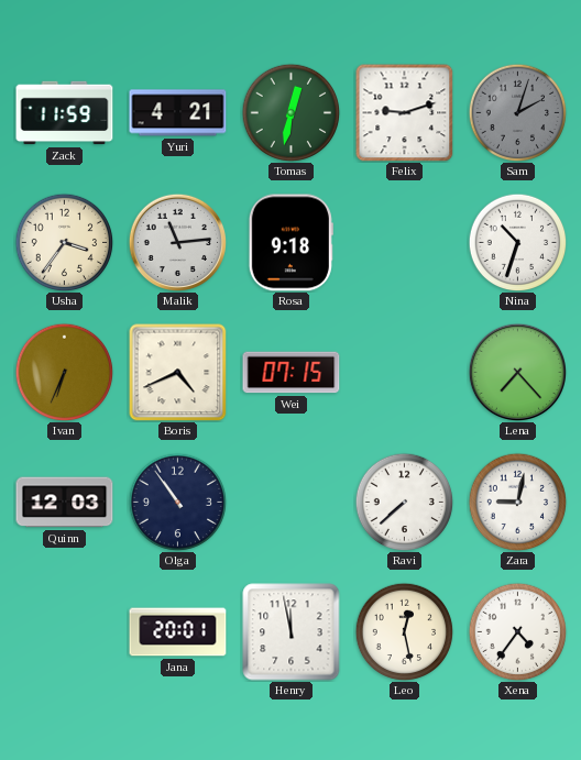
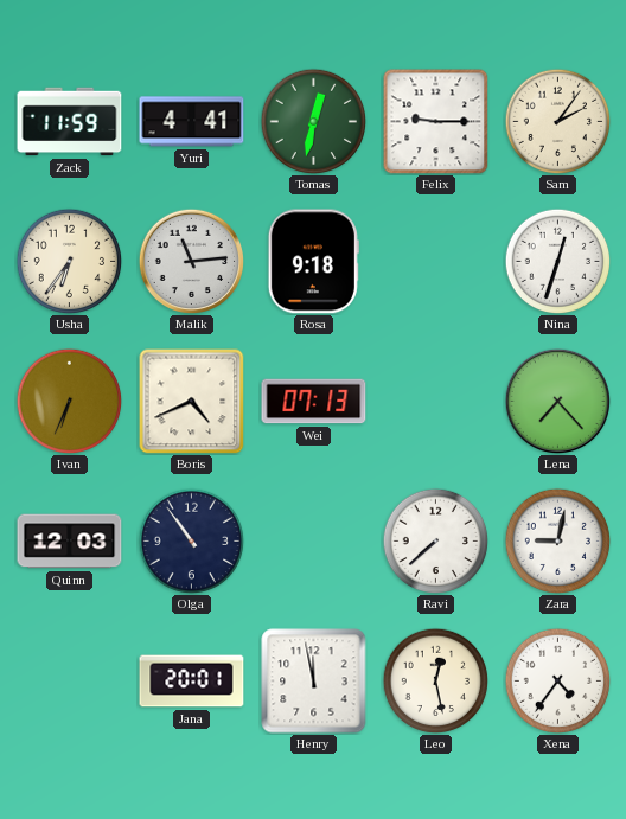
Yuri: 4:21 -> 4:41
Felix: 9:12 -> 9:15
Sam: 2:03 -> 2:06
Sam dial: grey -> cream
Usha: 3:36 -> 6:36
Nina: 10:33 -> 12:33
Wei: 07:15 -> 07:13
